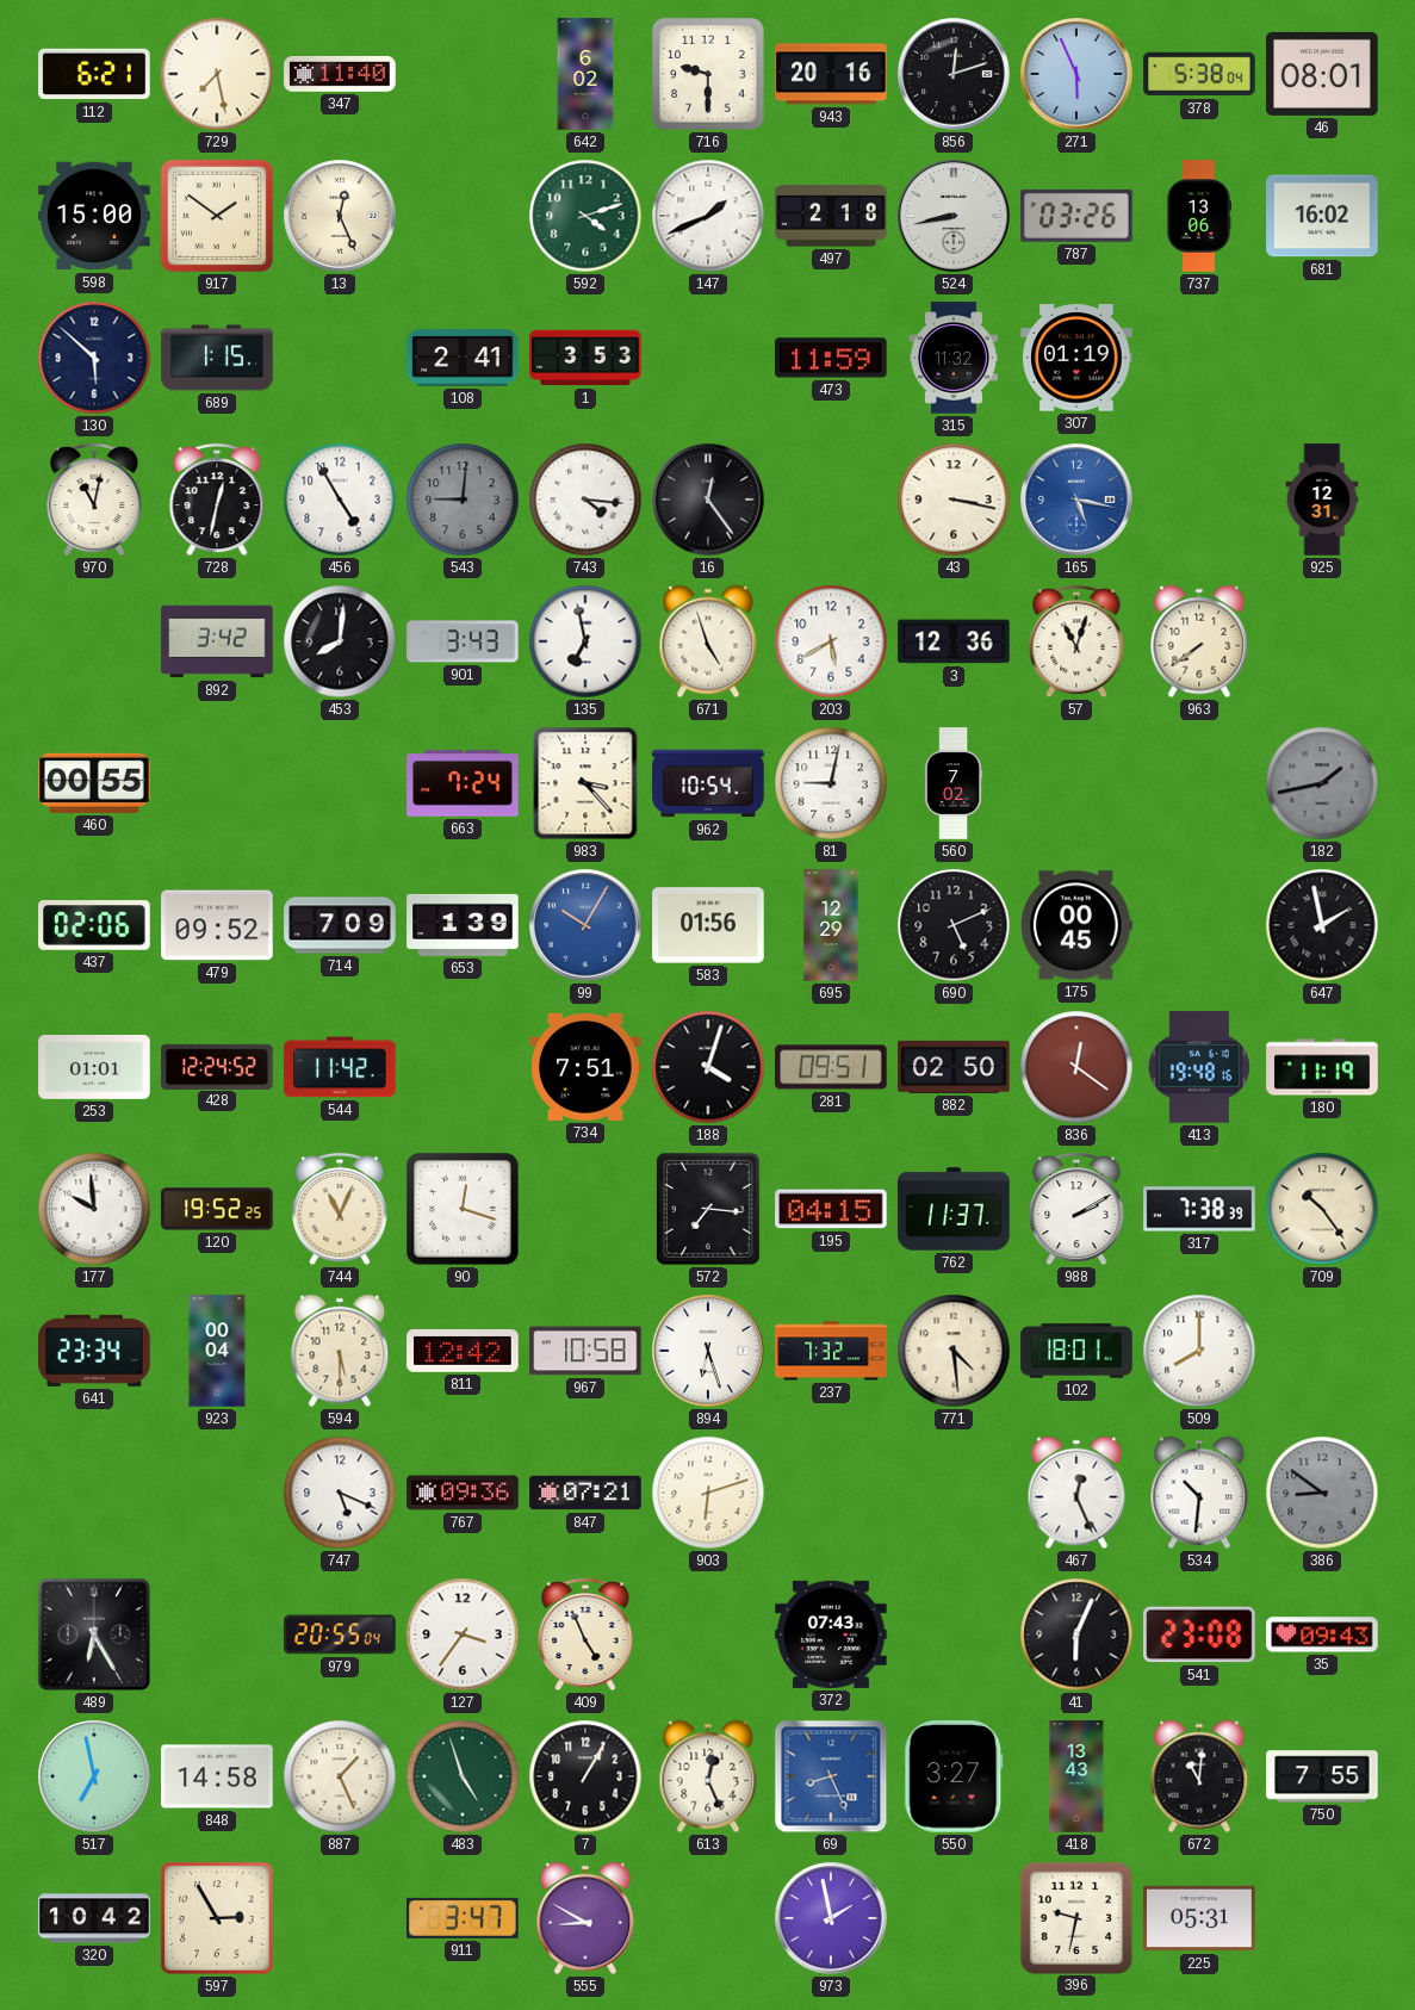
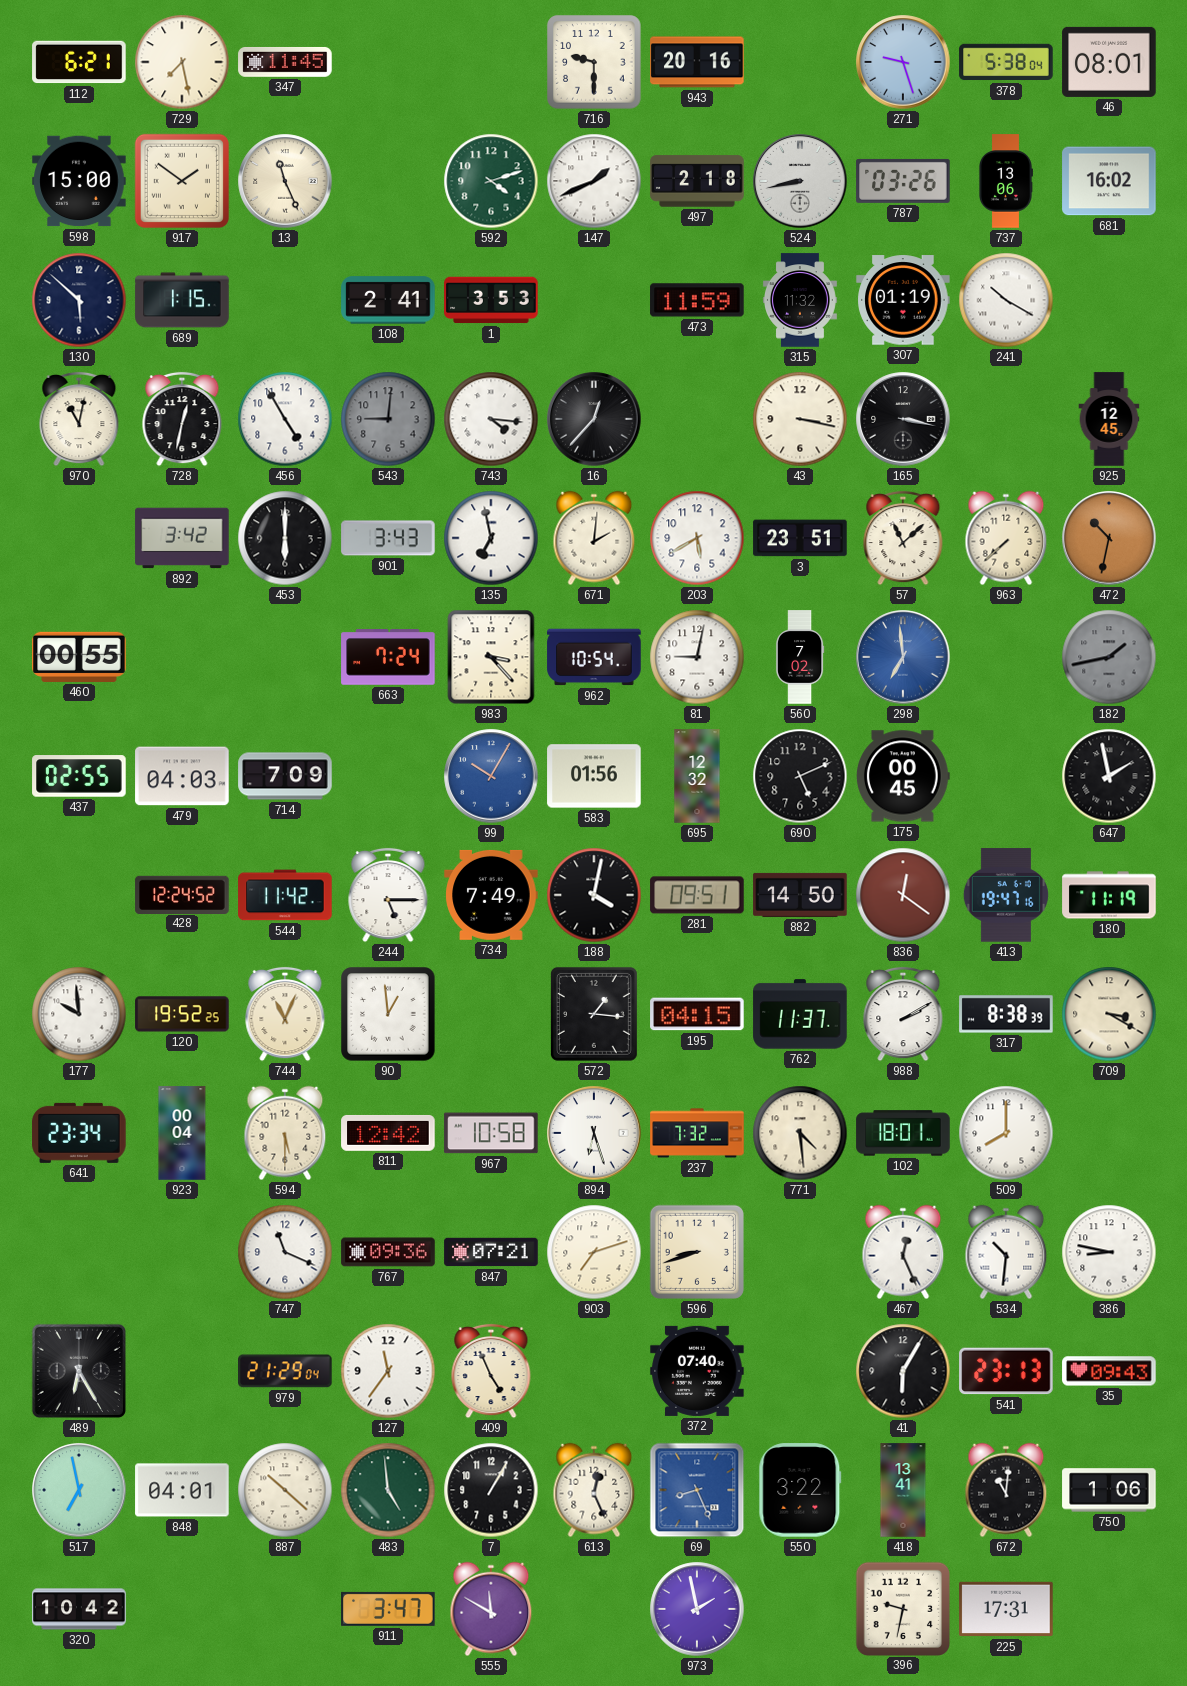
347: 11:40 -> 11:45
642: 6:02 -> none
856: 12:12 -> none
271: 5:56 -> 9:27
13: 12:26 -> 11:26
241: none -> 10:20
16: 12:24 -> 12:37
165: 5:17 -> 3:17
165 dial: blue -> black
925: 12:31 -> 12:45
453: 8:01 -> 6:00
671: 4:57 -> 2:01
3: 12:36 -> 23:51
57: 11:03 -> 11:08
963: 7:39 -> 7:38
472: none -> 10:32
298: none -> 6:59
437: 02:06 -> 02:55
479: 09:52 -> 04:03
653: 1:39 -> none
695: 12:29 -> 12:32
253: 01:01 -> none
244: none -> 5:15
734: 7:51 -> 7:49
188: 4:03 -> 4:02
882: 02:50 -> 14:50
413: 19:48 -> 19:47
90: 12:18 -> 12:59
572: 7:16 -> 1:16
317: 7:38 -> 8:38
709: 10:24 -> 3:20
747: 5:19 -> 11:19
903: 6:12 -> 7:12
596: none -> 8:42
386: 8:51 -> 8:47
386 dial: grey -> white
979: 20:55 -> 21:29
127: 3:36 -> 11:36
372: 07:43 -> 07:40
41: 6:04 -> 6:05
541: 23:08 -> 23:13
848: 14:58 -> 04:01
887: 1:26 -> 10:22
483: 4:57 -> 4:59
550: 3:27 -> 3:22
418: 13:43 -> 13:41
750: 7:55 -> 1:06
597: 2:55 -> none
555: 8:50 -> 11:50
225: 05:31 -> 17:31
